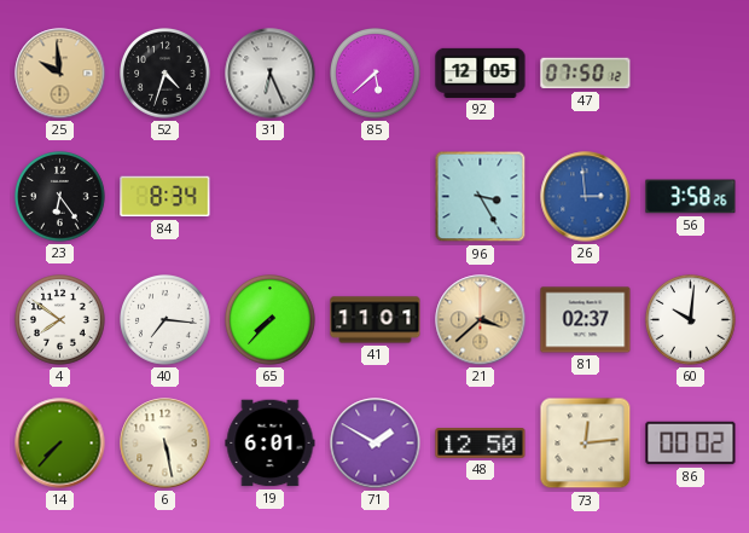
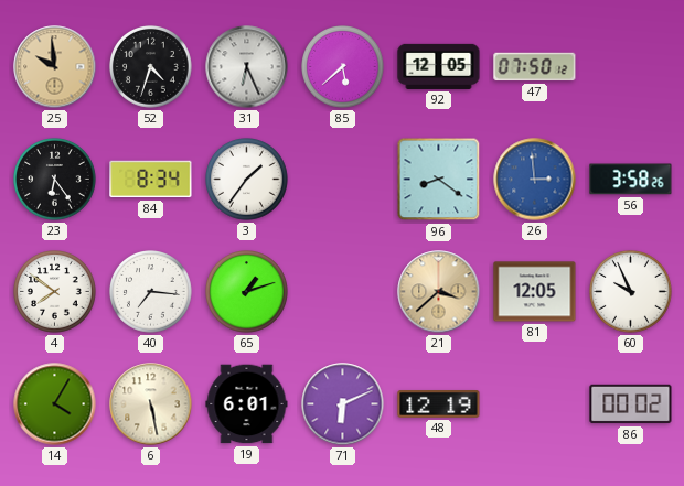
3: none -> 1:36
96: 3:25 -> 8:21
65: 7:37 -> 1:12
41: 11:01 -> none
81: 02:37 -> 12:05
60: 10:01 -> 9:56
14: 7:37 -> 4:05
71: 1:50 -> 6:11
48: 12:50 -> 12:19
73: 12:14 -> none
